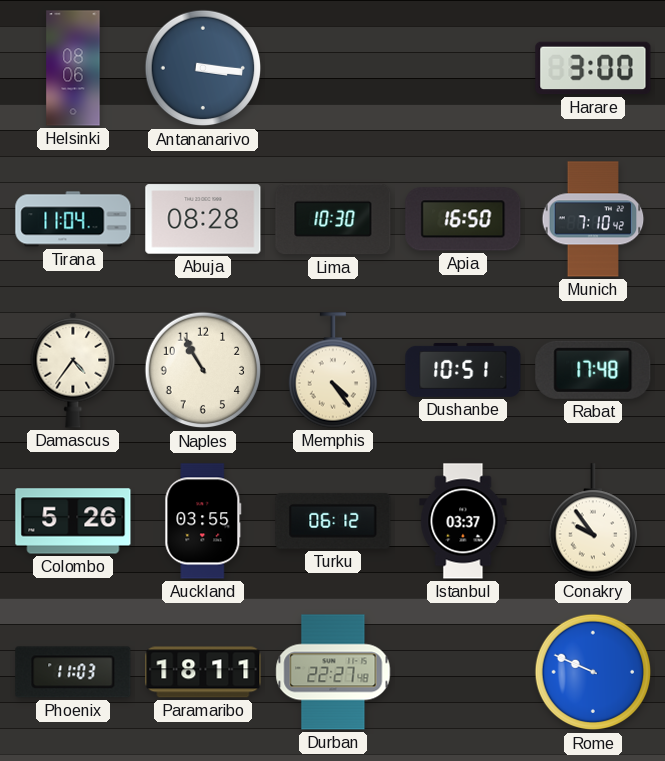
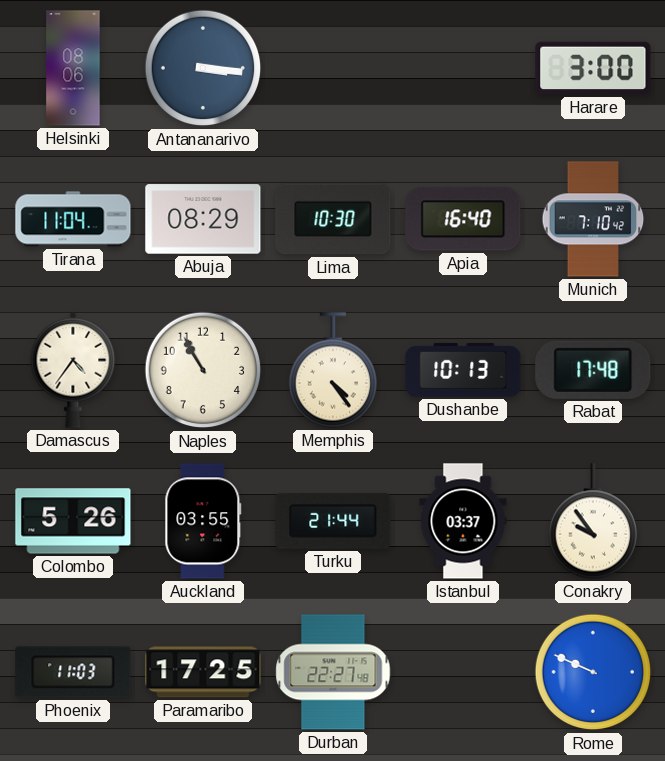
Abuja: 08:28 -> 08:29
Apia: 16:50 -> 16:40
Dushanbe: 10:51 -> 10:13
Turku: 06:12 -> 21:44
Paramaribo: 18:11 -> 17:25
